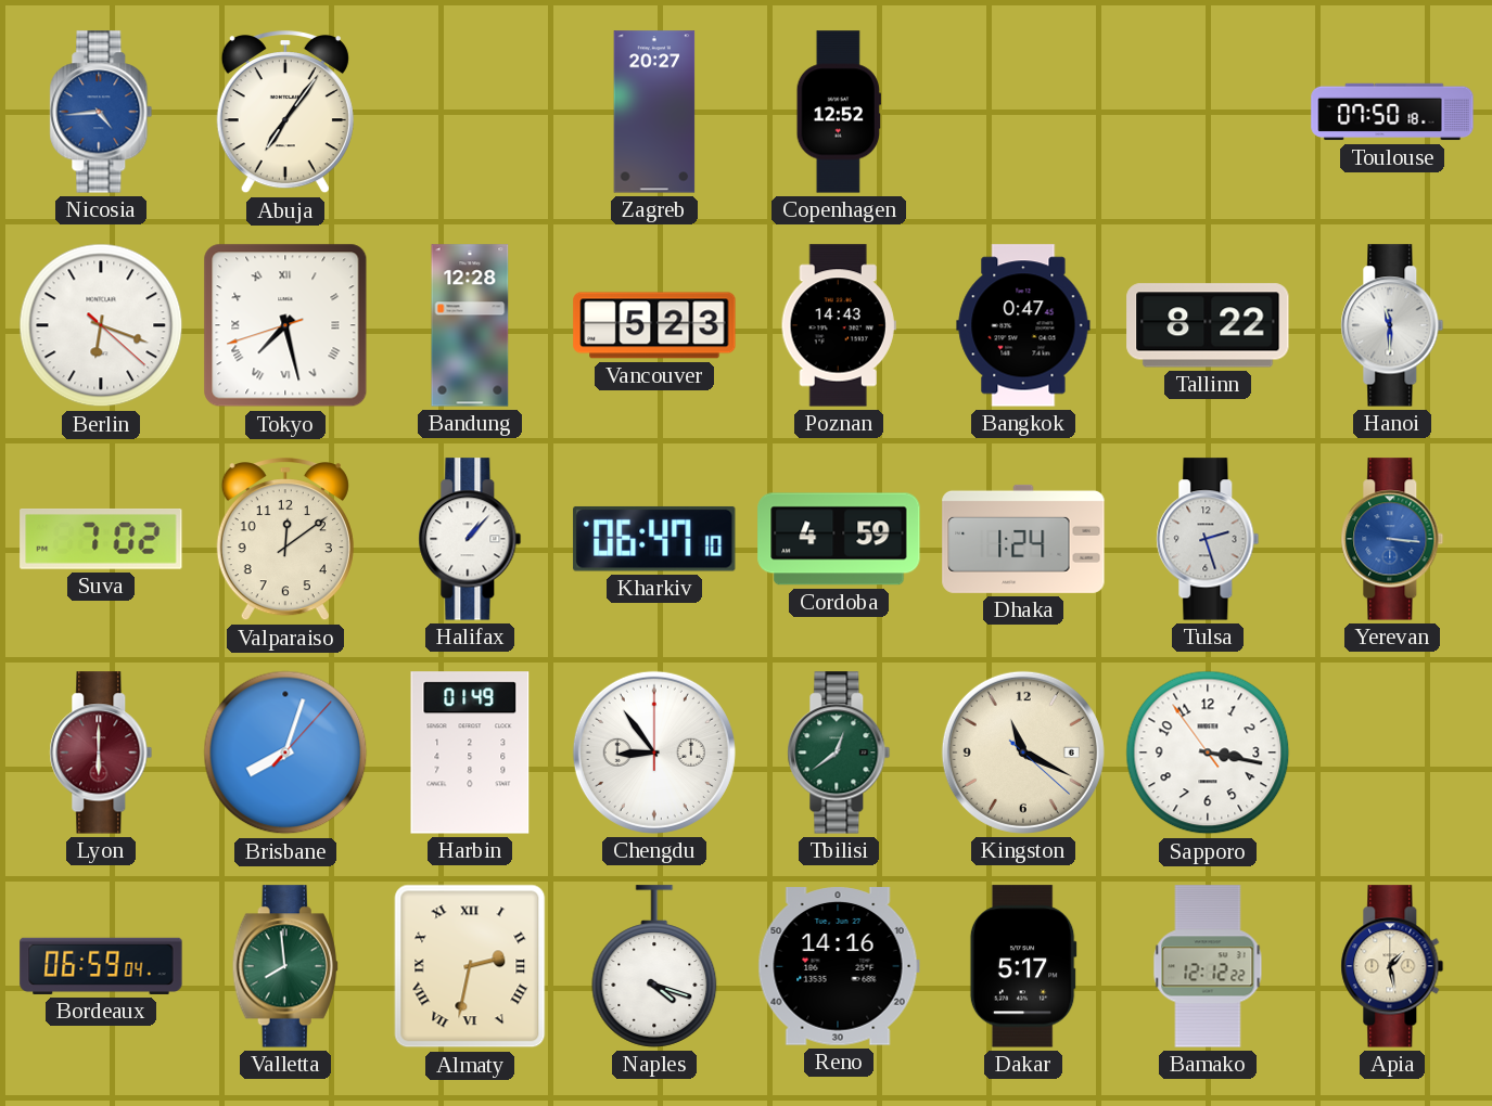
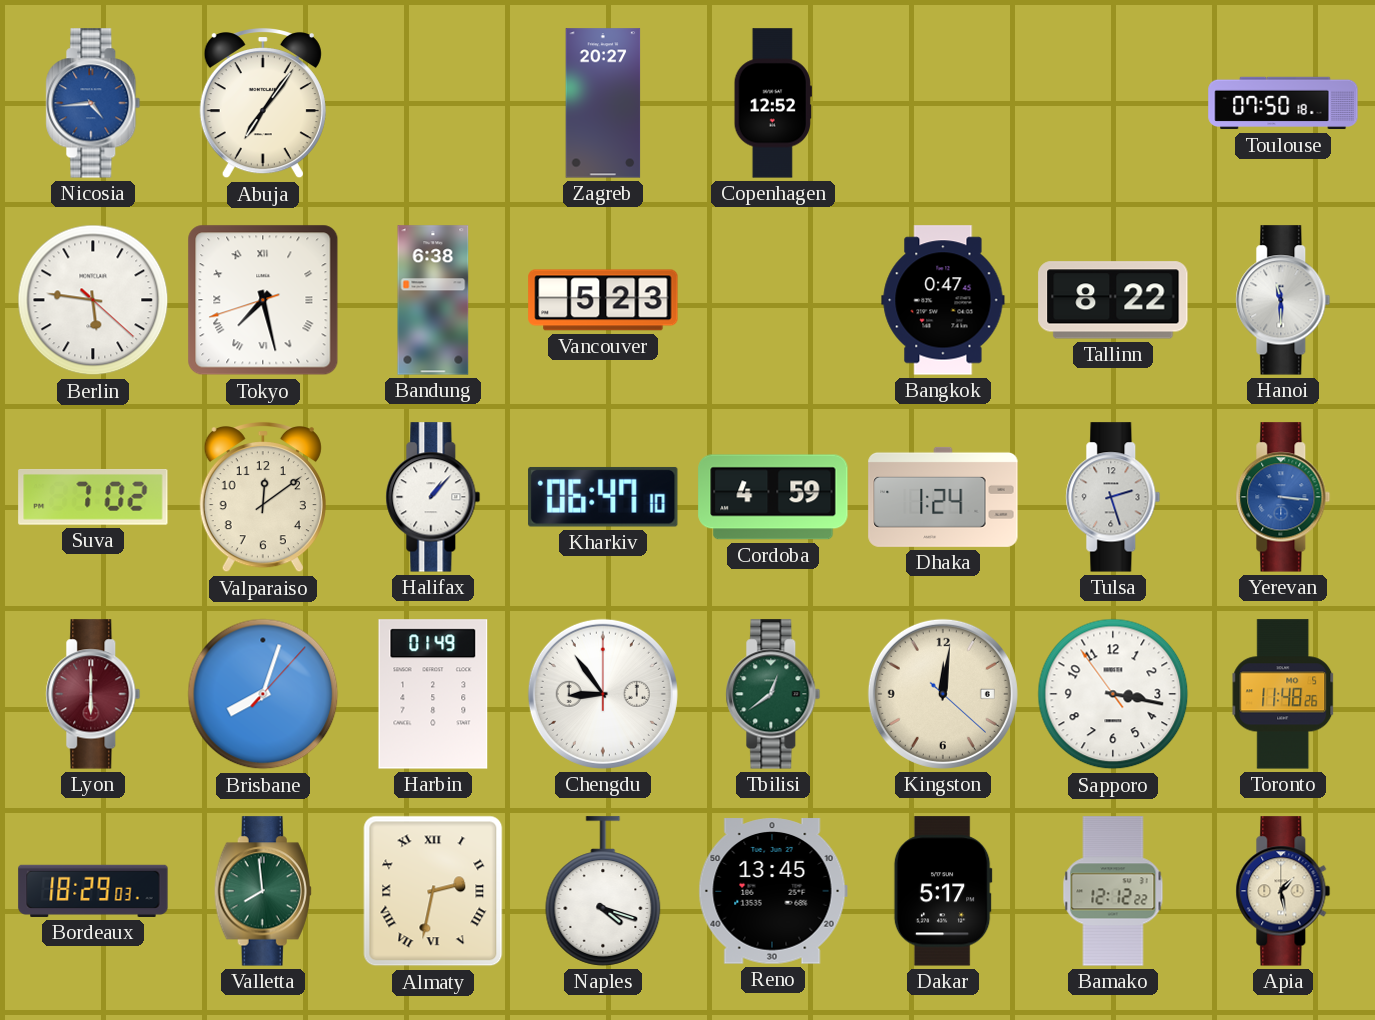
Berlin: 6:18 -> 5:46
Bandung: 12:28 -> 6:38
Poznan: 14:43 -> none
Kingston: 11:19 -> 12:01
Toronto: none -> 11:48
Bordeaux: 06:59 -> 18:29
Reno: 14:16 -> 13:45
